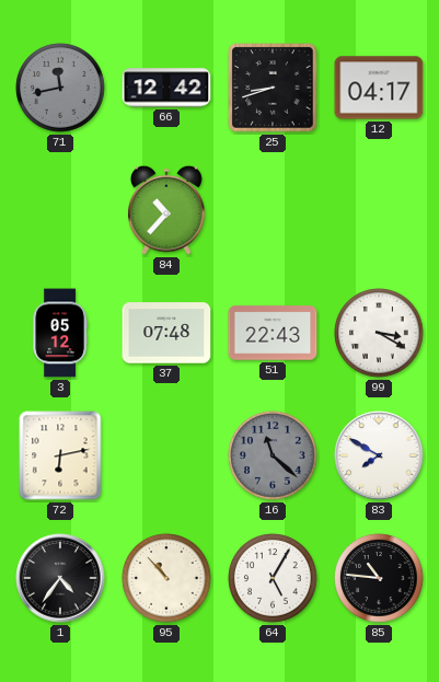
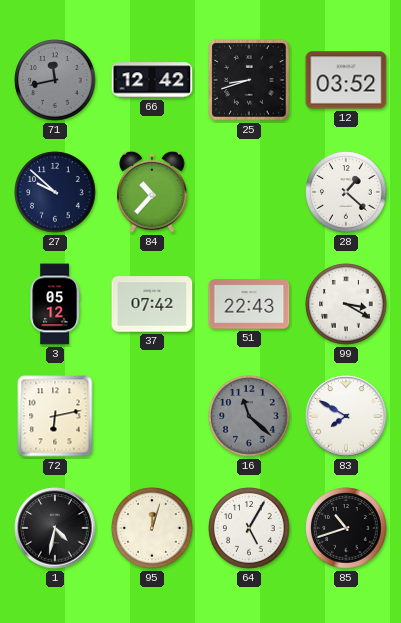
12: 04:17 -> 03:52
27: none -> 9:52
28: none -> 1:22
37: 07:48 -> 07:42
1: 4:36 -> 4:32
95: 10:53 -> 12:03
85: 10:46 -> 10:42
